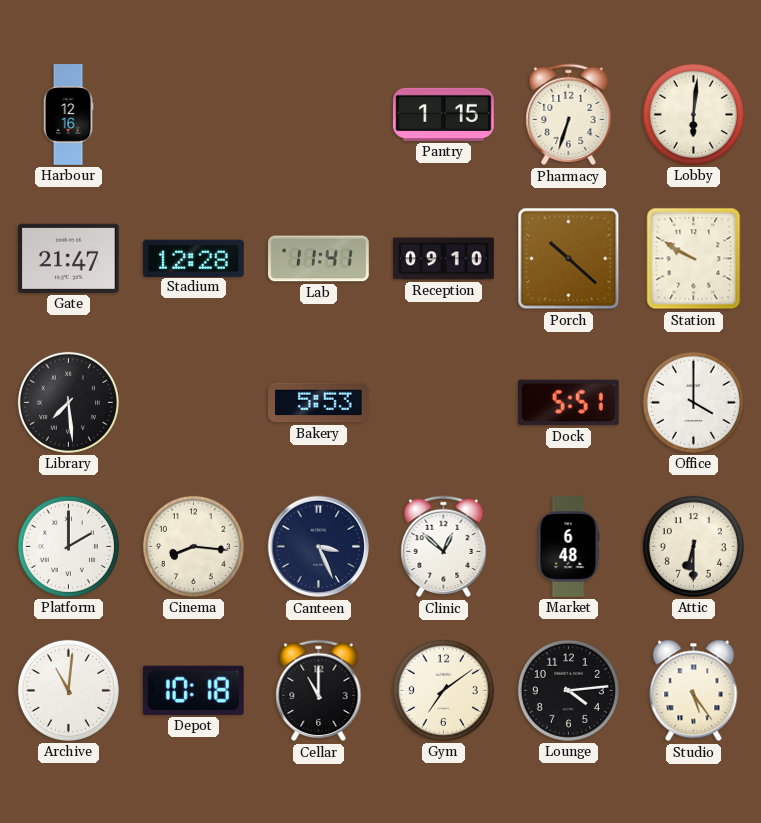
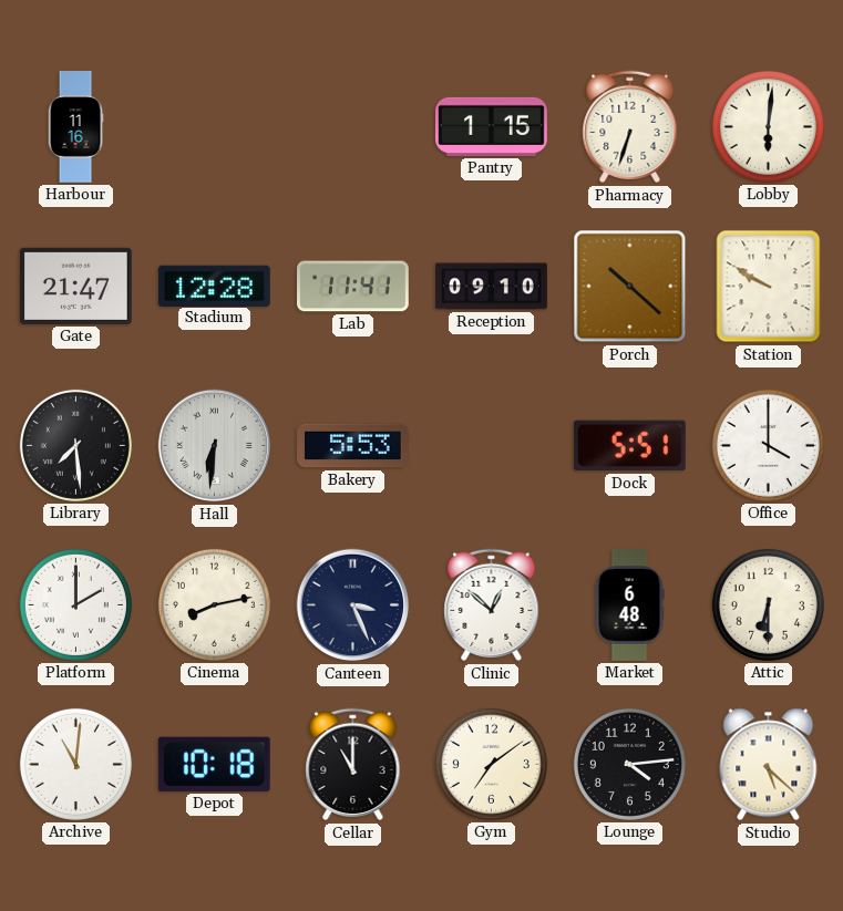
Harbour: 12:16 -> 11:16
Hall: none -> 6:31
Cinema: 8:16 -> 8:13
Studio: 5:24 -> 5:22
